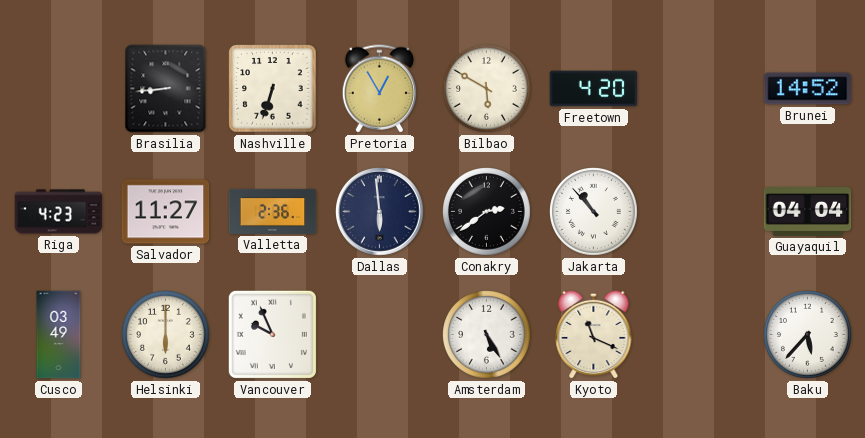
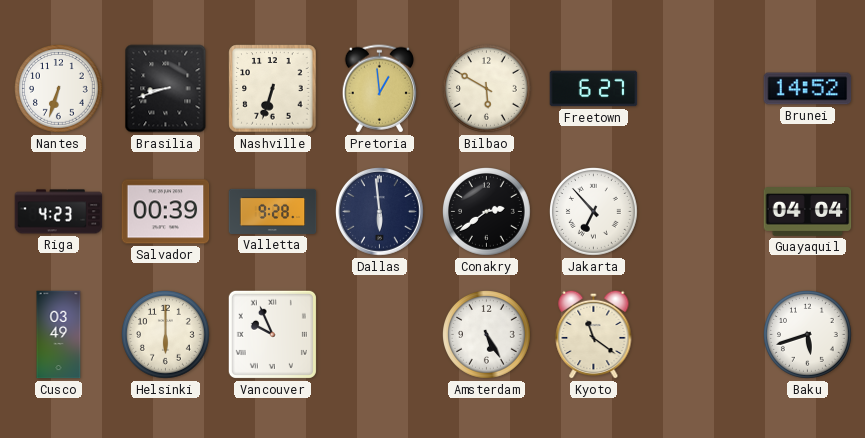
Nantes: none -> 6:33
Brasilia: 8:44 -> 8:42
Pretoria: 12:55 -> 12:59
Freetown: 4:20 -> 6:27
Salvador: 11:27 -> 00:39
Valletta: 2:36 -> 9:28
Jakarta: 10:53 -> 6:53
Kyoto: 11:19 -> 11:21
Baku: 5:37 -> 5:42
